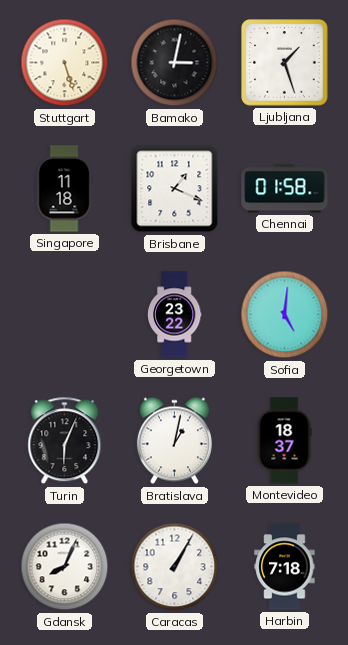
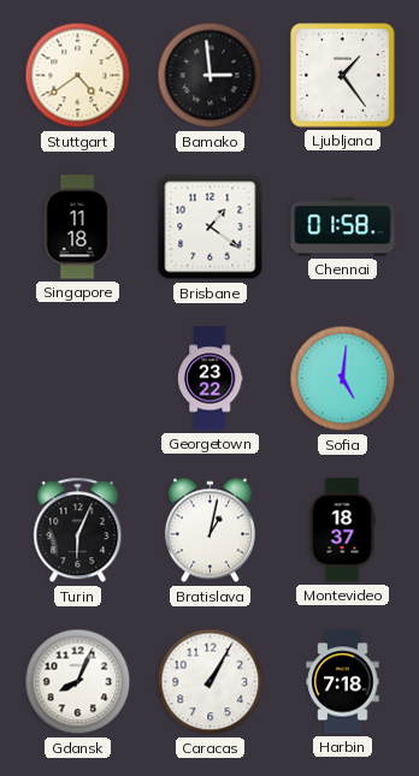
Stuttgart: 5:27 -> 4:39
Bamako: 3:02 -> 2:59
Ljubljana: 1:27 -> 1:24
Brisbane: 1:19 -> 1:21
